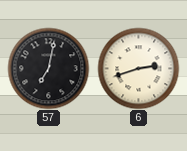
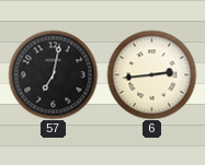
6: 2:42 -> 2:44
